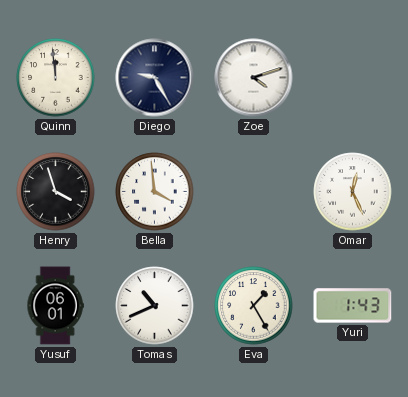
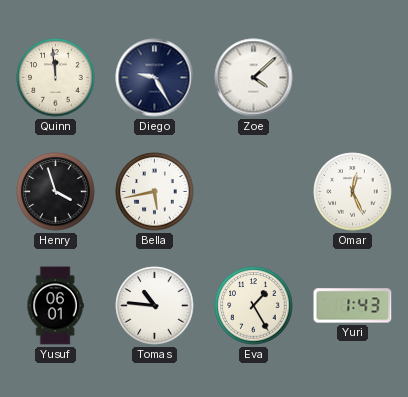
Zoe: 4:12 -> 4:08
Bella: 3:59 -> 5:43
Tomas: 10:41 -> 10:46
